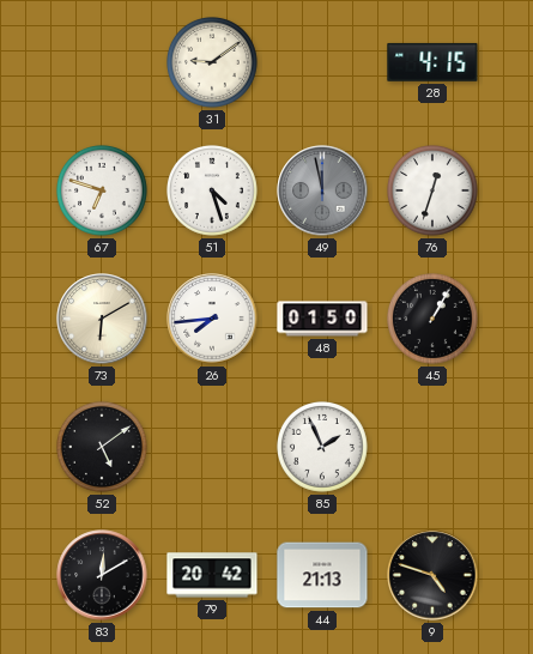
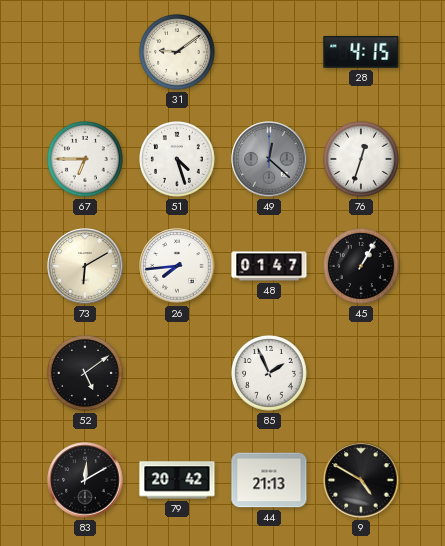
67: 6:48 -> 6:45
49: 11:58 -> 12:22
48: 01:50 -> 01:47
9: 4:48 -> 4:50
